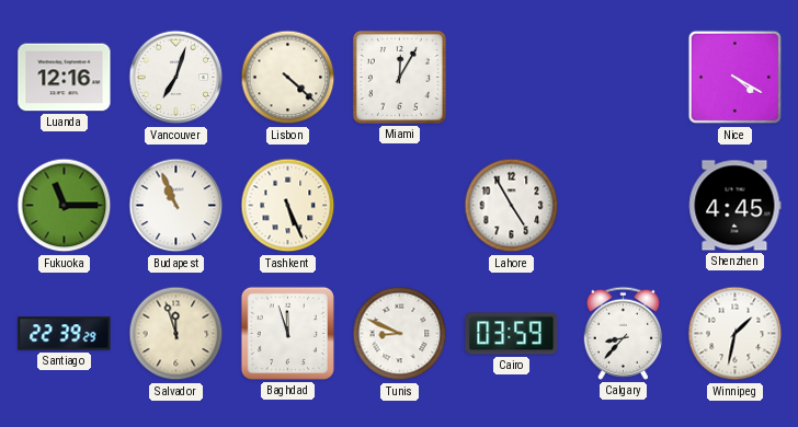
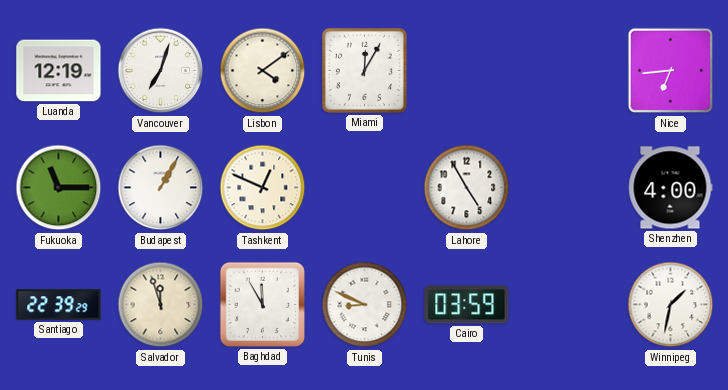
Luanda: 12:16 -> 12:19
Lisbon: 4:22 -> 4:09
Nice: 4:20 -> 6:44
Budapest: 10:56 -> 1:05
Tashkent: 5:26 -> 12:49
Shenzhen: 4:45 -> 4:00
Baghdad: 11:57 -> 11:55
Calgary: 8:37 -> none
